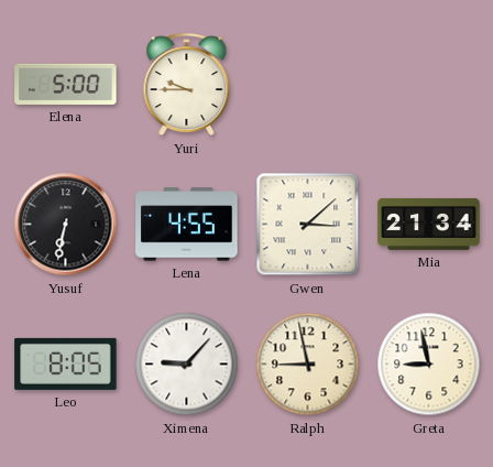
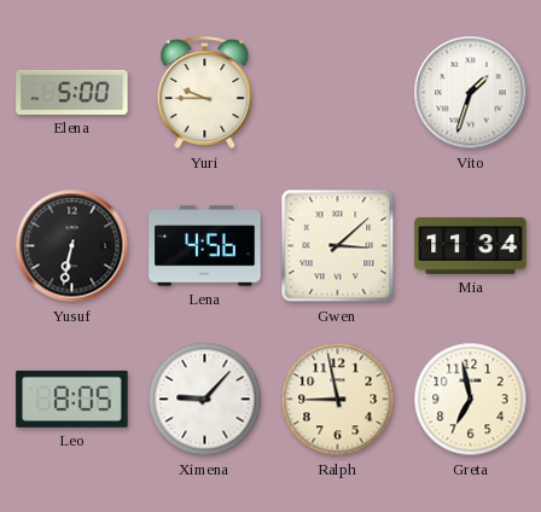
Vito: none -> 1:33
Lena: 4:55 -> 4:56
Mia: 21:34 -> 11:34
Greta: 8:58 -> 6:58
